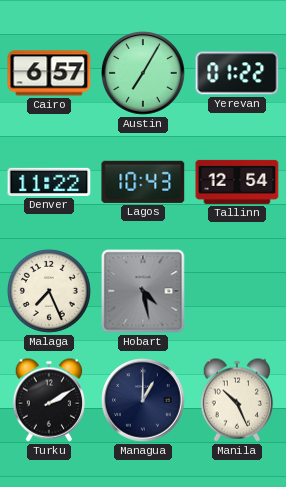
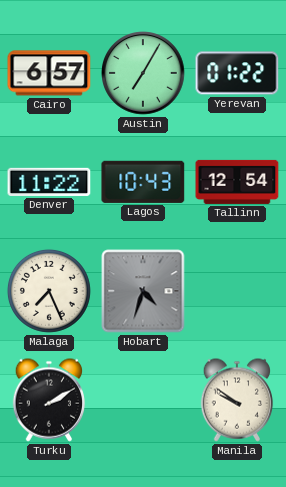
Hobart: 4:28 -> 4:33
Managua: 1:00 -> none
Manila: 10:26 -> 9:51
